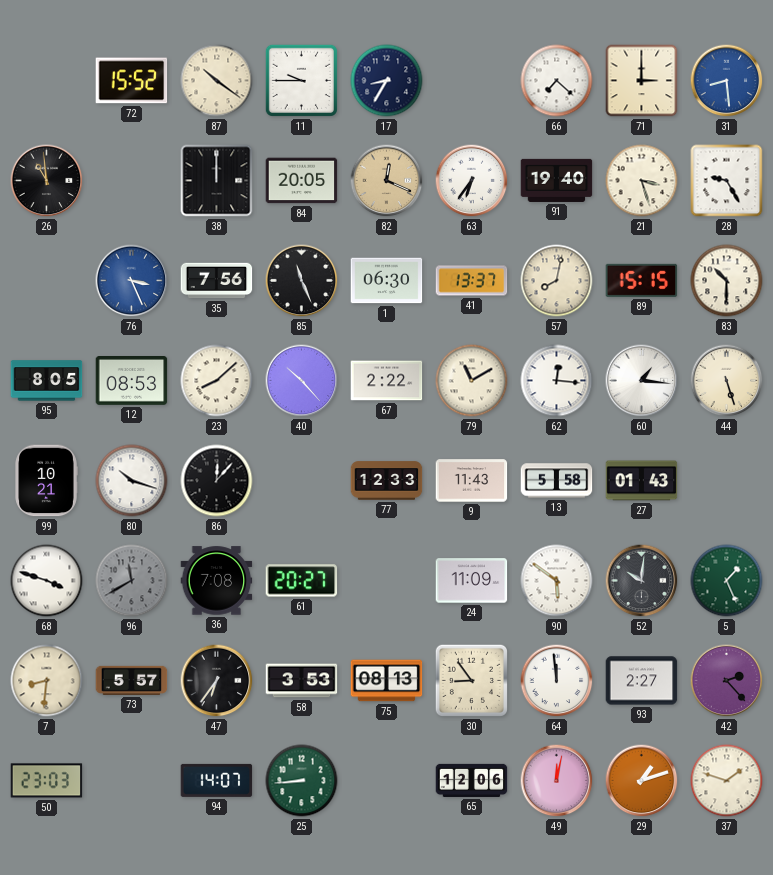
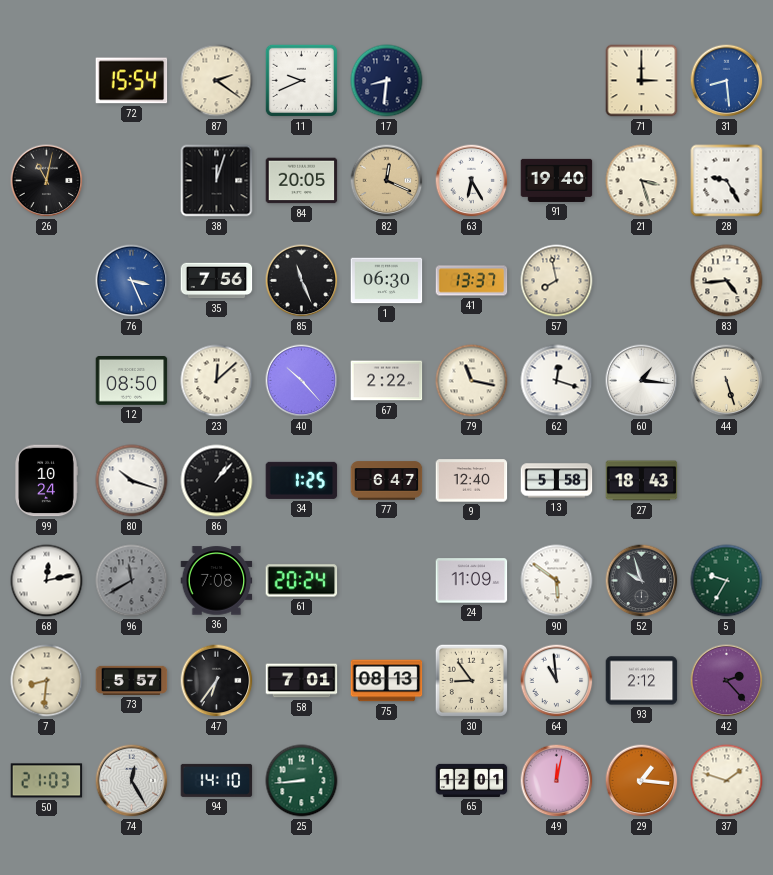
72: 15:52 -> 15:54
87: 10:21 -> 2:21
11: 9:45 -> 9:41
17: 8:35 -> 8:31
66: 7:22 -> none
26: 10:59 -> 11:02
38: 12:00 -> 12:03
63: 6:36 -> 6:25
57: 8:02 -> 7:58
89: 15:15 -> none
83: 10:30 -> 4:44
95: 8:05 -> none
12: 08:53 -> 08:50
23: 8:08 -> 12:08
79: 11:10 -> 11:17
62: 12:16 -> 12:18
99: 10:21 -> 10:24
86: 12:07 -> 1:07
34: none -> 1:25
77: 12:33 -> 6:47
9: 11:43 -> 12:40
27: 01:43 -> 18:43
68: 3:48 -> 12:13
61: 20:27 -> 20:24
52: 10:01 -> 9:57
5: 1:26 -> 9:35
58: 3:53 -> 7:01
64: 11:59 -> 10:59
93: 2:27 -> 2:12
50: 23:03 -> 21:03
74: none -> 12:25
94: 14:07 -> 14:10
65: 12:06 -> 12:01
29: 1:12 -> 1:16
